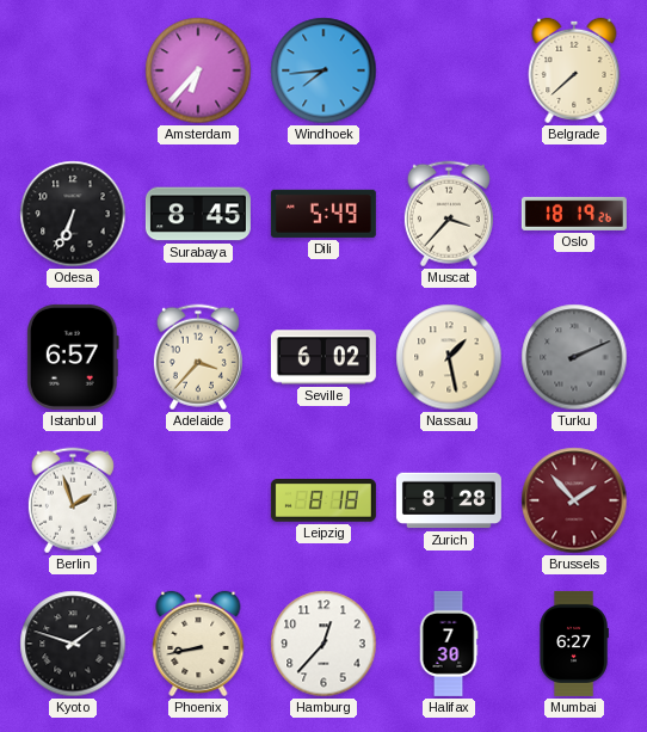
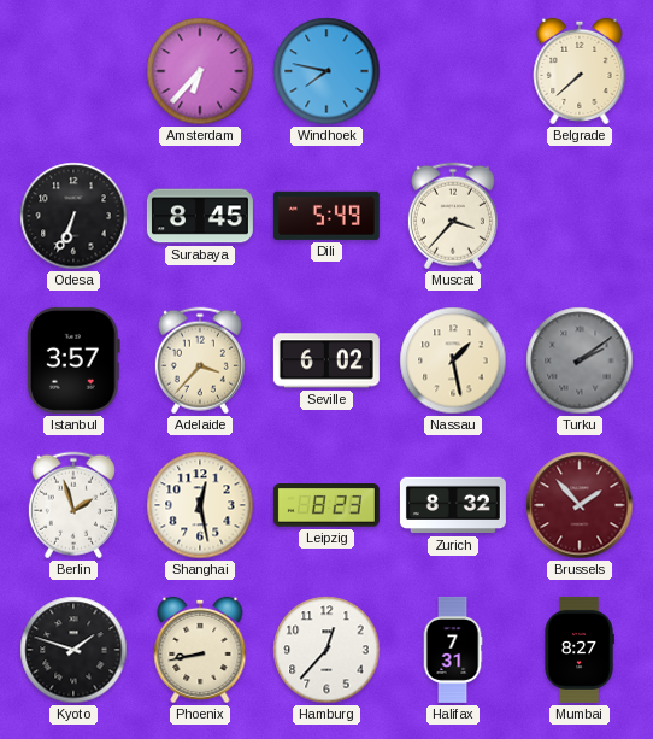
Windhoek: 7:44 -> 7:47
Oslo: 18:19 -> none
Istanbul: 6:57 -> 3:57
Turku: 2:11 -> 2:09
Shanghai: none -> 12:28
Leipzig: 8:18 -> 8:23
Zurich: 8:28 -> 8:32
Halifax: 7:30 -> 7:31
Mumbai: 6:27 -> 8:27
